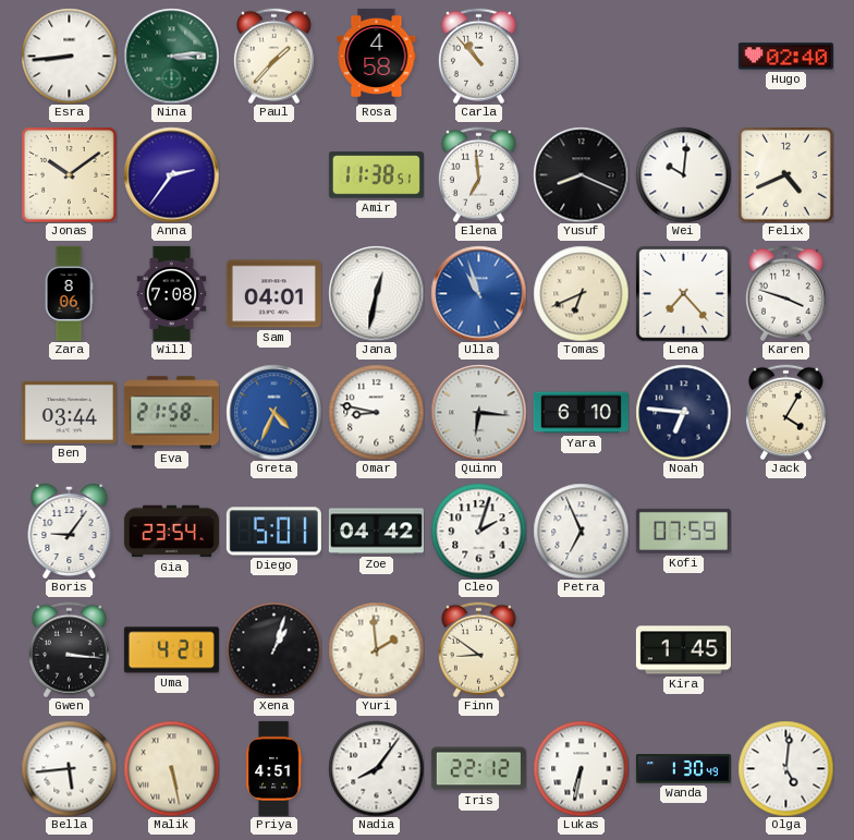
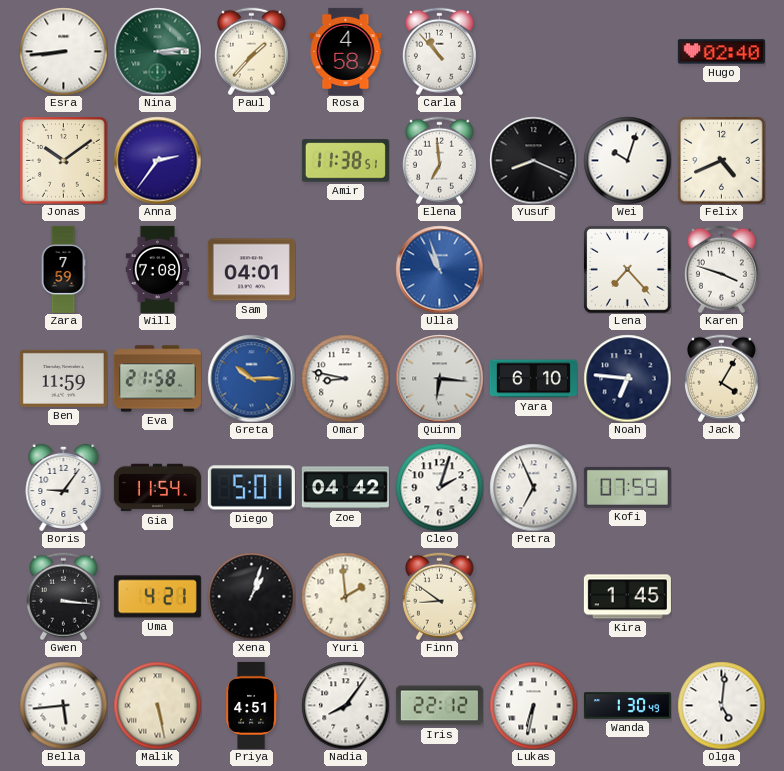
Wei: 10:01 -> 10:03
Zara: 8:06 -> 7:59
Jana: 12:32 -> none
Tomas: 6:41 -> none
Ben: 03:44 -> 11:59
Greta: 4:34 -> 10:15
Gia: 23:54 -> 11:54
